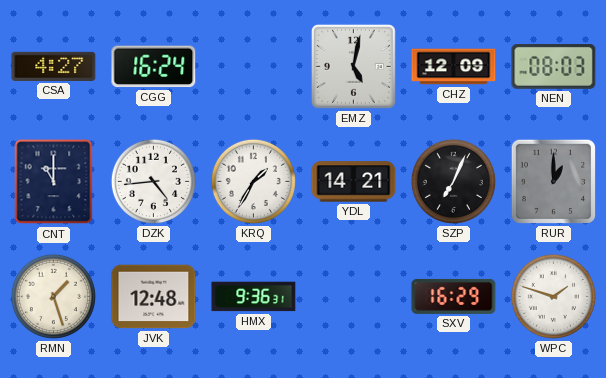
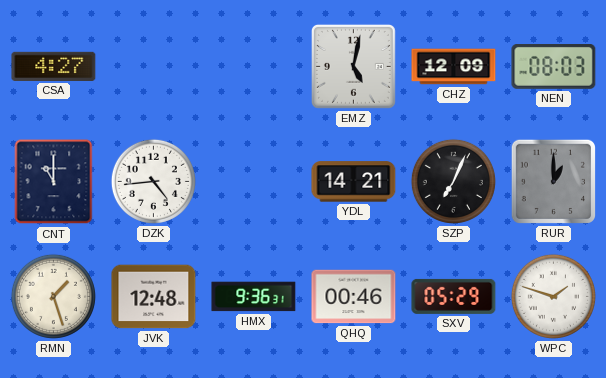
CGG: 16:24 -> none
KRQ: 1:35 -> none
QHQ: none -> 00:46
SXV: 16:29 -> 05:29
